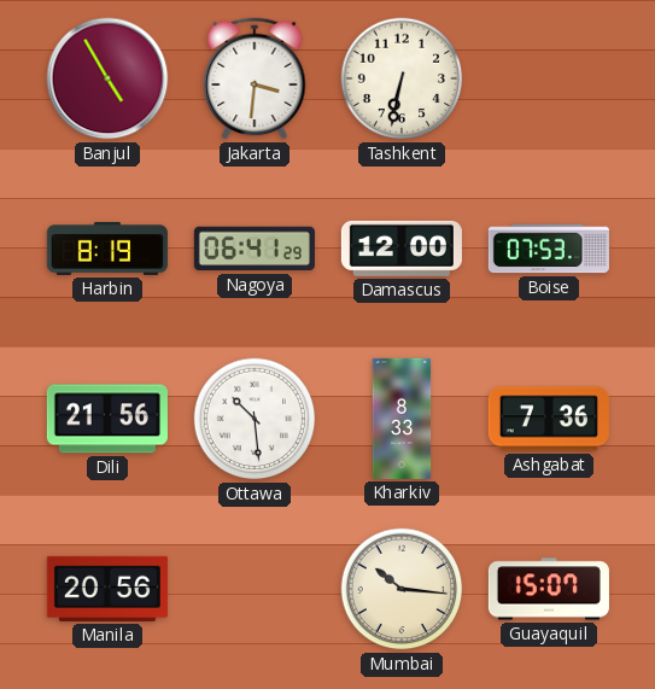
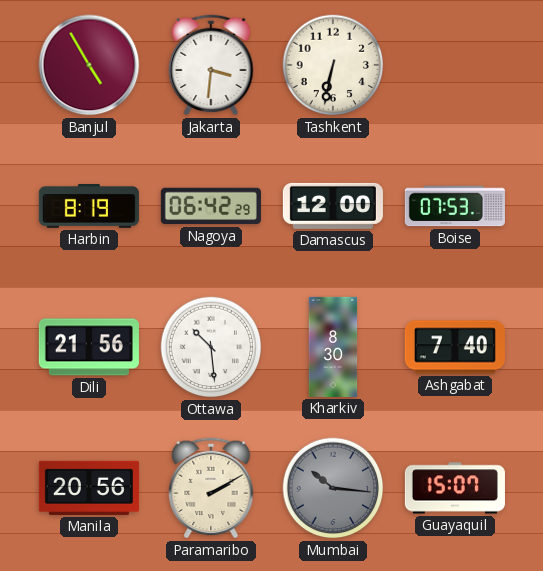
Nagoya: 06:41 -> 06:42
Kharkiv: 8:33 -> 8:30
Ashgabat: 7:36 -> 7:40
Paramaribo: none -> 2:10
Mumbai dial: cream -> grey
